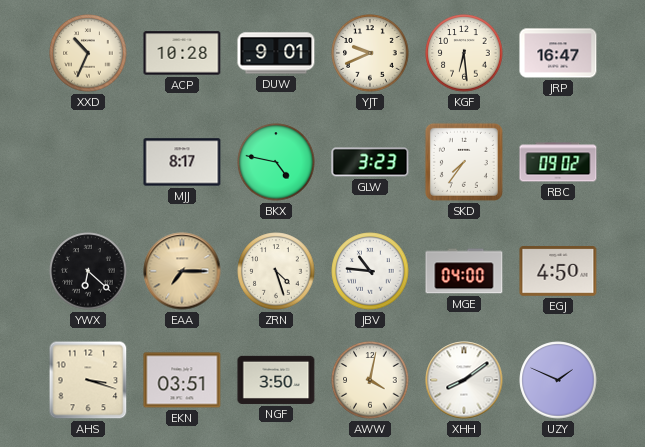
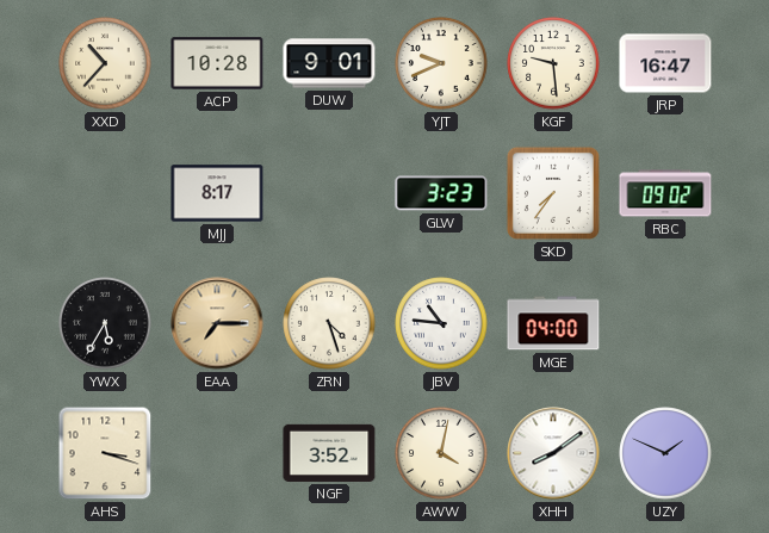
XXD: 10:34 -> 10:37
KGF: 6:29 -> 9:29
BKX: 4:47 -> none
YWX: 6:22 -> 5:35
EGJ: 4:50 -> none
EKN: 03:51 -> none
NGF: 3:50 -> 3:52
